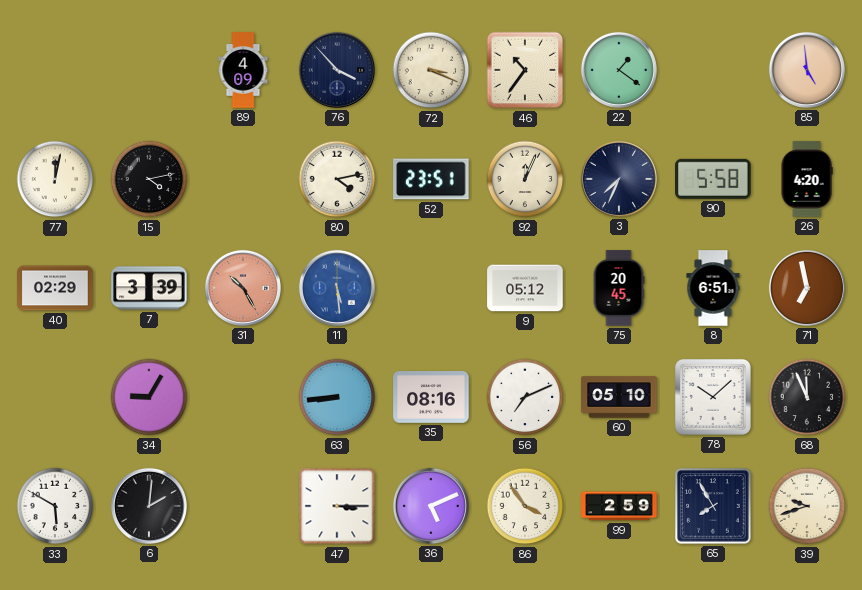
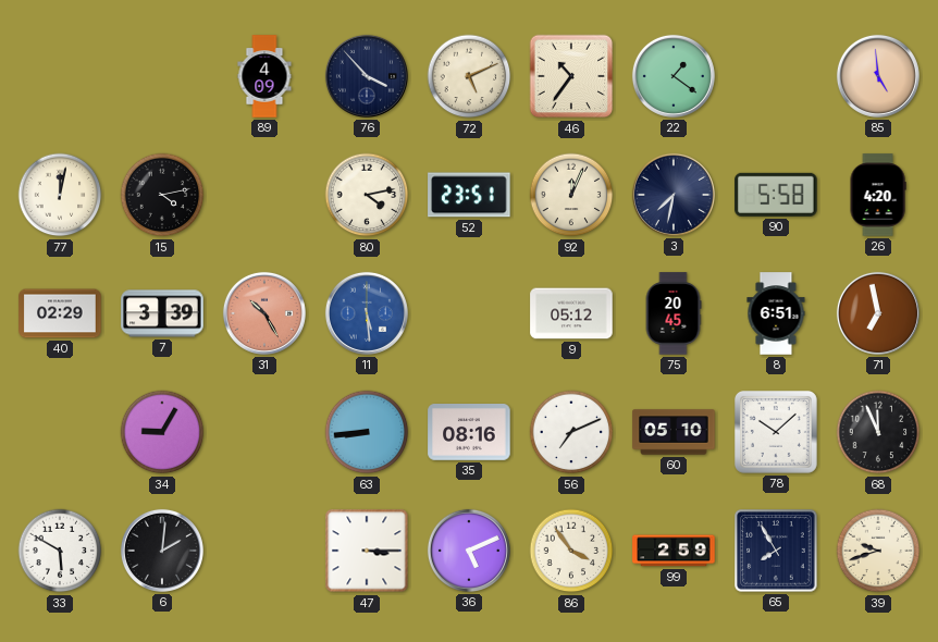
72: 3:19 -> 5:11
3: 7:34 -> 7:32
